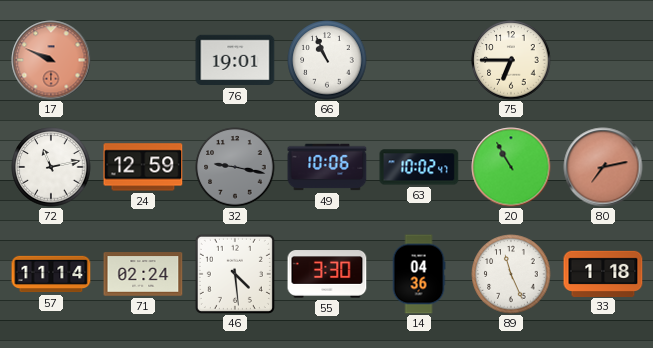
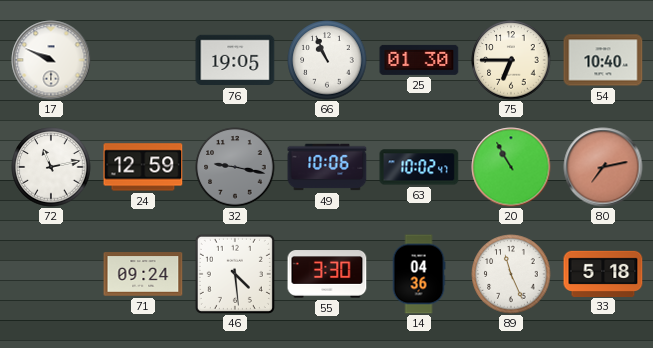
17 dial: salmon -> white
76: 19:01 -> 19:05
25: none -> 01:30
54: none -> 10:40
57: 11:14 -> none
71: 02:24 -> 09:24
33: 1:18 -> 5:18
